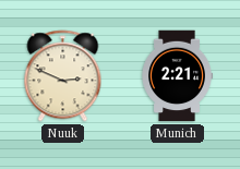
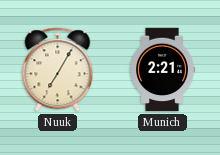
Nuuk: 2:49 -> 7:05
